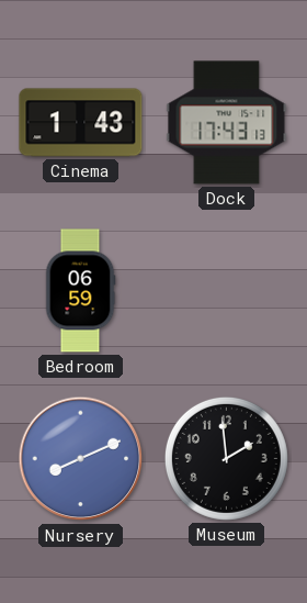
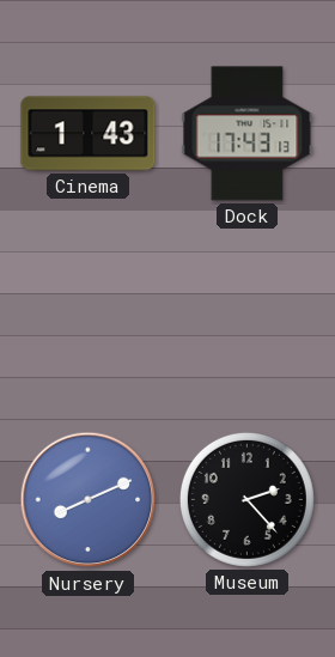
Bedroom: 06:59 -> none
Museum: 1:59 -> 2:23
